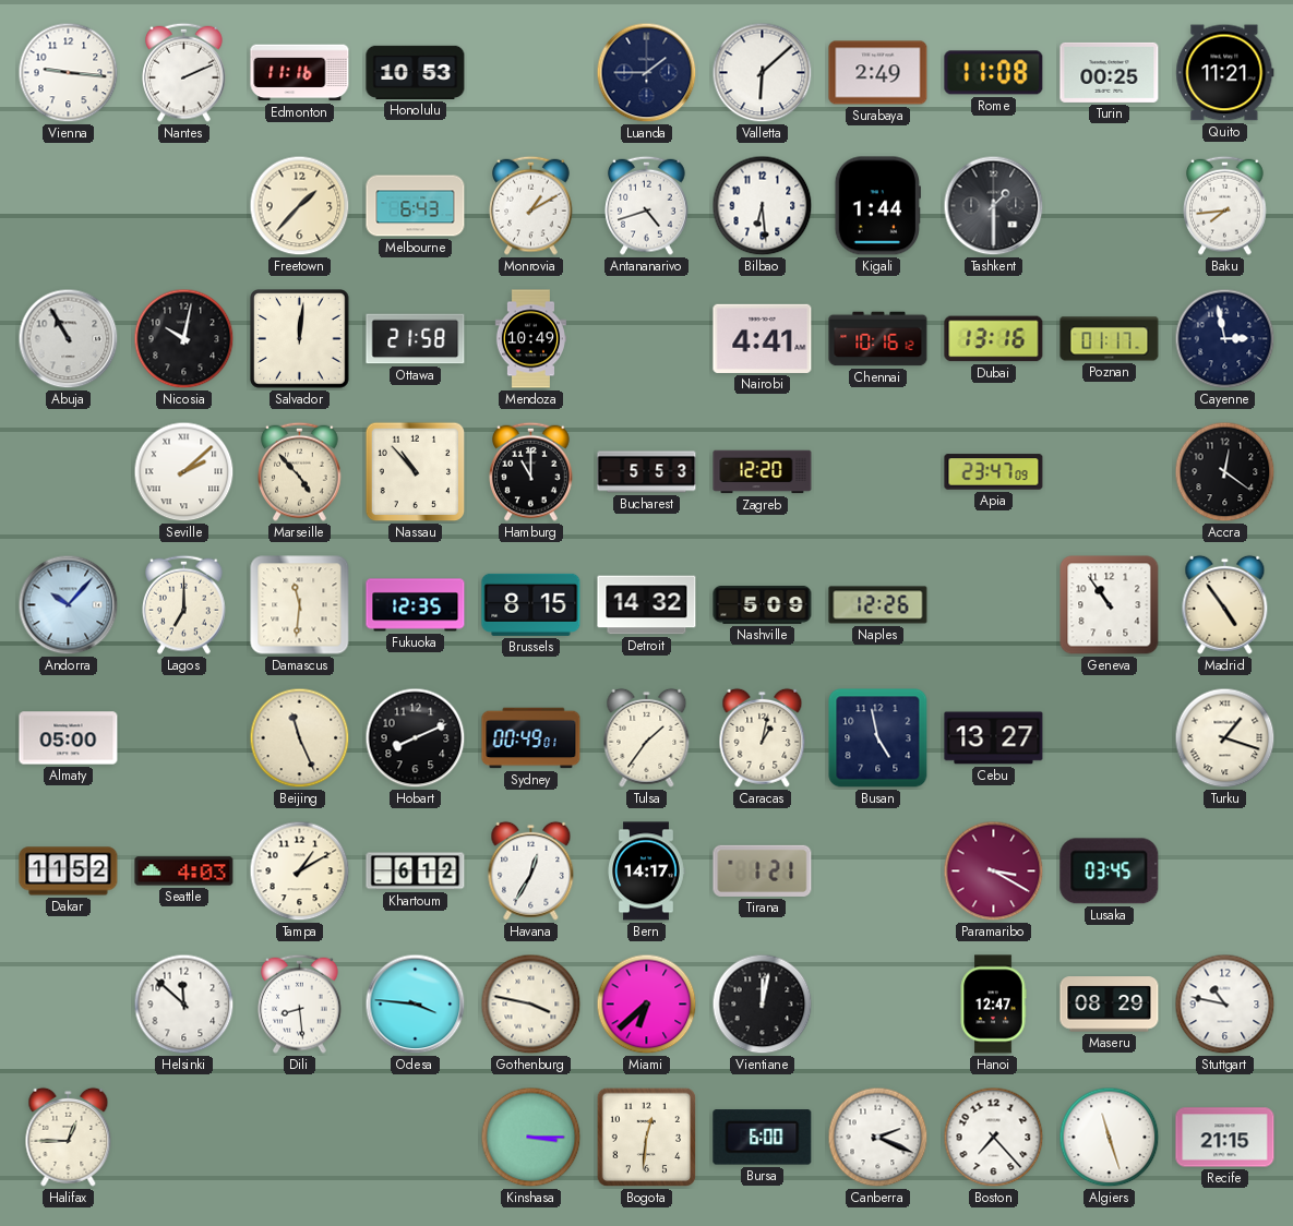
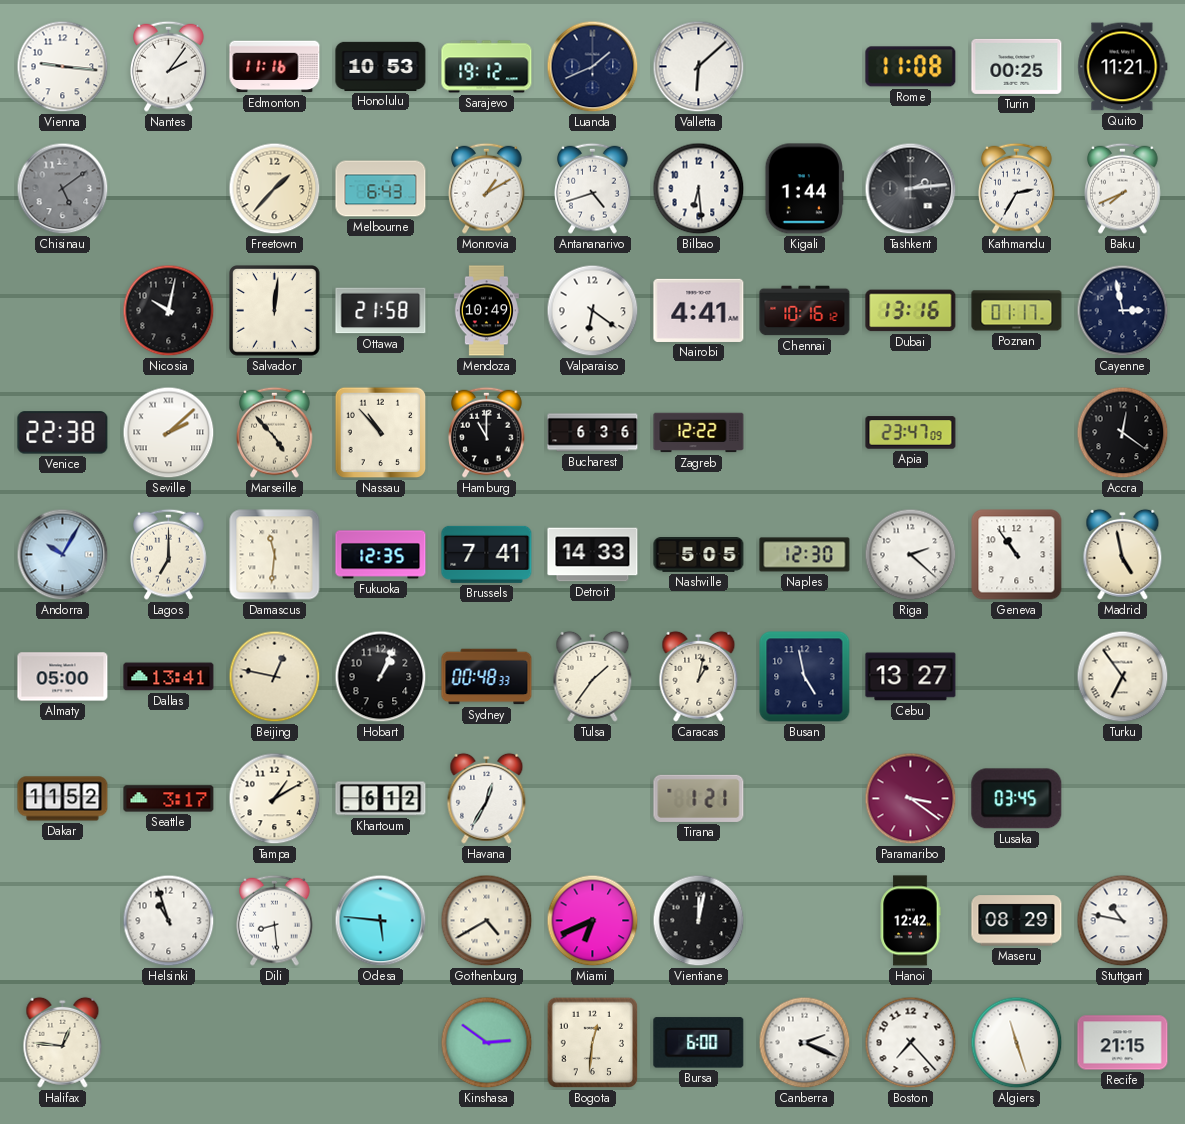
Nantes: 2:11 -> 2:06
Sarajevo: none -> 19:12
Luanda: 1:45 -> 1:41
Surabaya: 2:49 -> none
Chisinau: none -> 5:09
Tashkent: 1:30 -> 2:14
Kathmandu: none -> 2:35
Baku: 7:44 -> 7:41
Abuja: 10:55 -> none
Valparaiso: none -> 6:21
Venice: none -> 22:38
Bucharest: 5:53 -> 6:36
Zagreb: 12:20 -> 12:22
Andorra: 10:07 -> 10:05
Brussels: 8:15 -> 7:41
Detroit: 14:32 -> 14:33
Nashville: 5:09 -> 5:05
Naples: 12:26 -> 12:30
Riga: none -> 2:22
Madrid: 4:54 -> 4:58
Dallas: none -> 13:41
Beijing: 11:26 -> 12:47
Hobart: 8:11 -> 1:04
Sydney: 00:49 -> 00:48
Turku: 1:18 -> 6:54
Seattle: 4:03 -> 3:17
Bern: 14:17 -> none
Paramaribo: 3:20 -> 3:21
Helsinki: 11:52 -> 10:57
Odesa: 3:46 -> 5:46
Gothenburg: 3:47 -> 4:40
Miami: 6:38 -> 6:41
Hanoi: 12:47 -> 12:42
Halifax: 12:45 -> 12:46
Kinshasa: 3:15 -> 2:51
